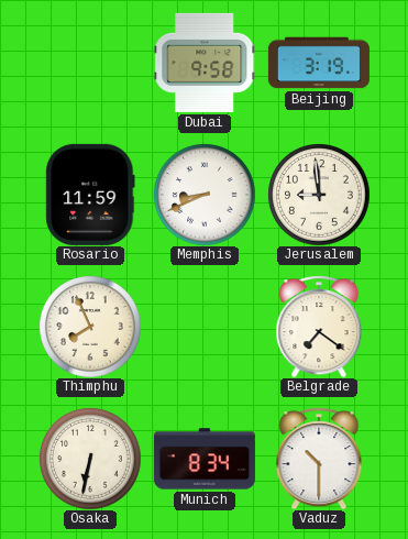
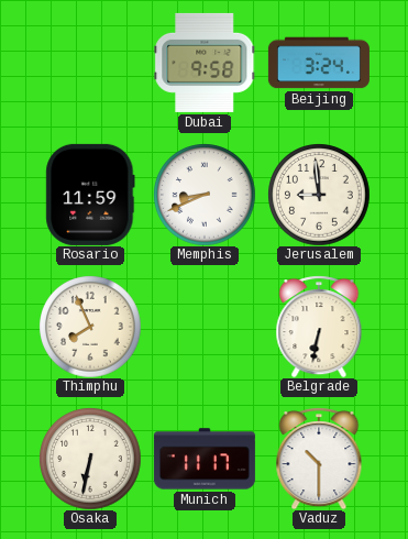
Beijing: 3:19 -> 3:24
Belgrade: 7:21 -> 6:32
Munich: 8:34 -> 11:17
